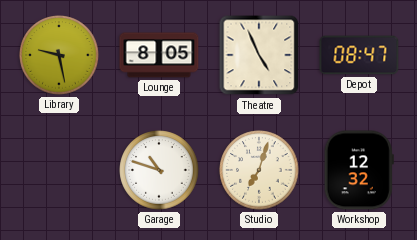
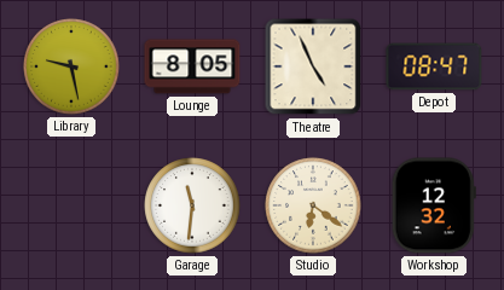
Garage: 10:48 -> 11:31
Studio: 7:03 -> 6:21
